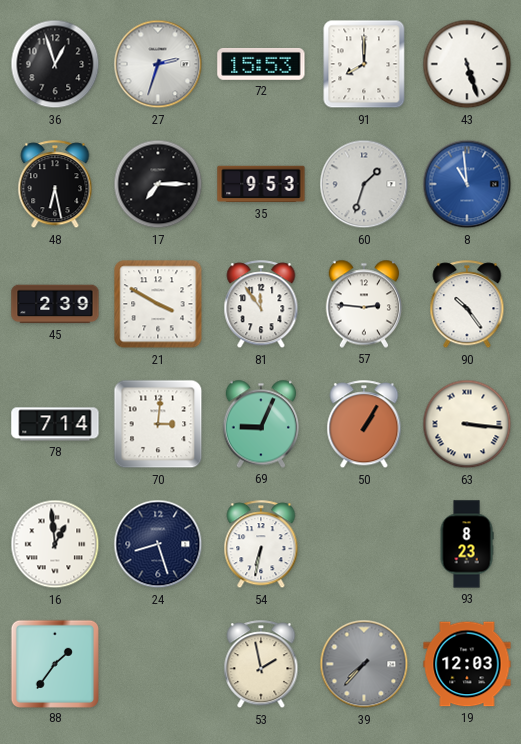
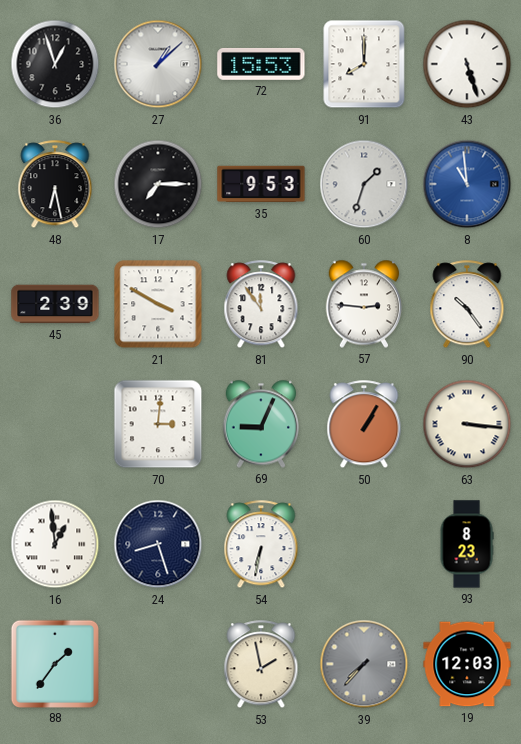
27: 2:33 -> 1:08
78: 7:14 -> none
